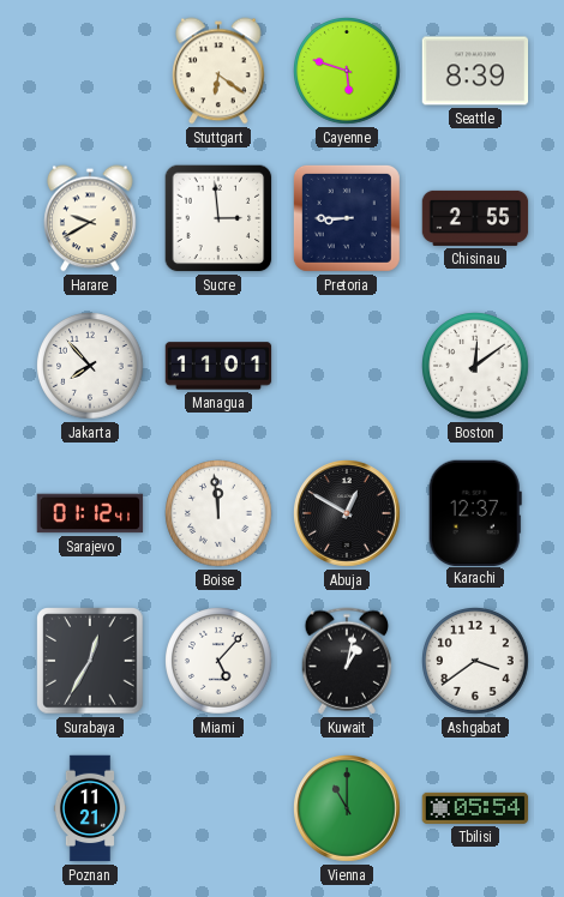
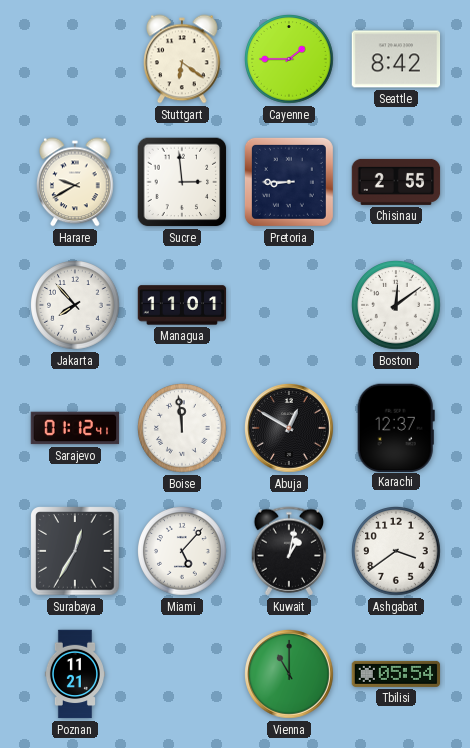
Cayenne: 5:48 -> 1:45
Seattle: 8:39 -> 8:42
